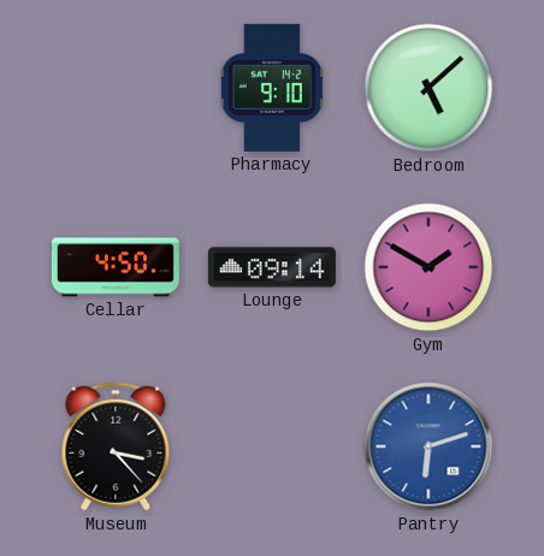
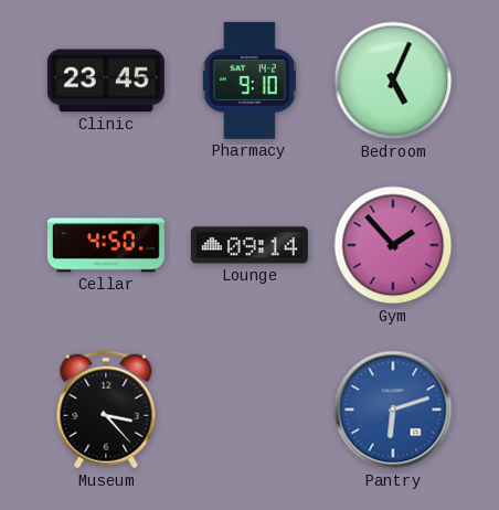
Clinic: none -> 23:45
Bedroom: 5:08 -> 5:04
Gym: 1:50 -> 1:53
